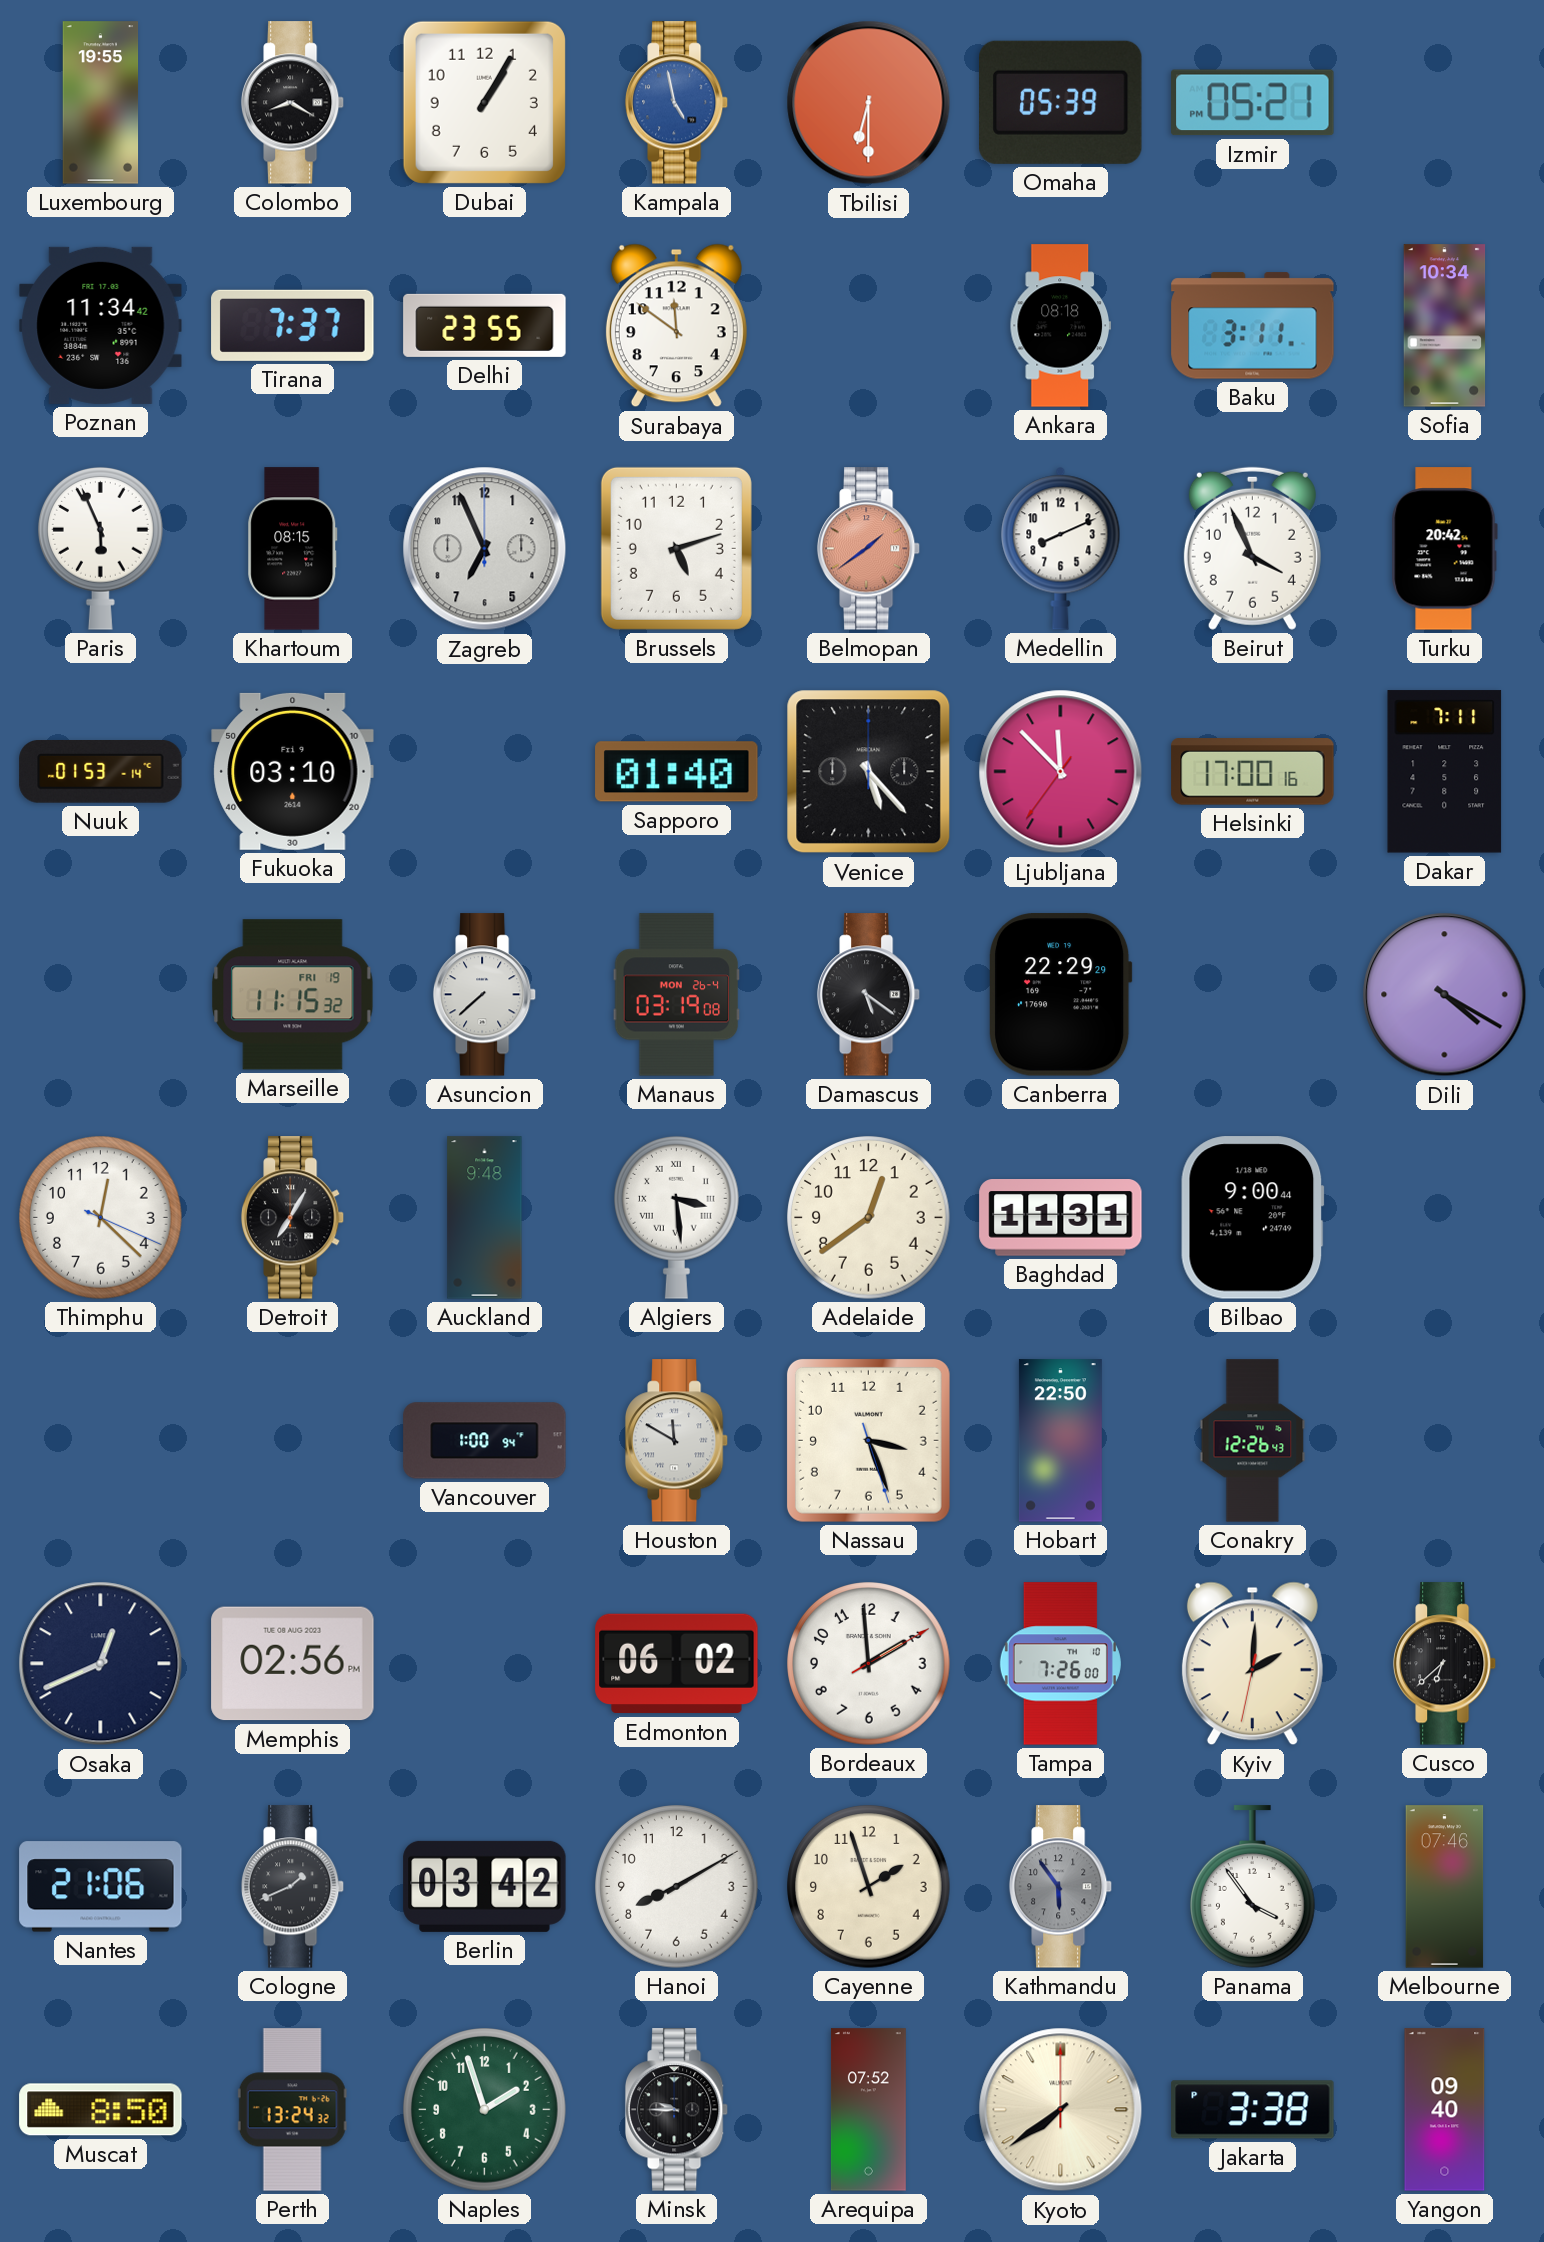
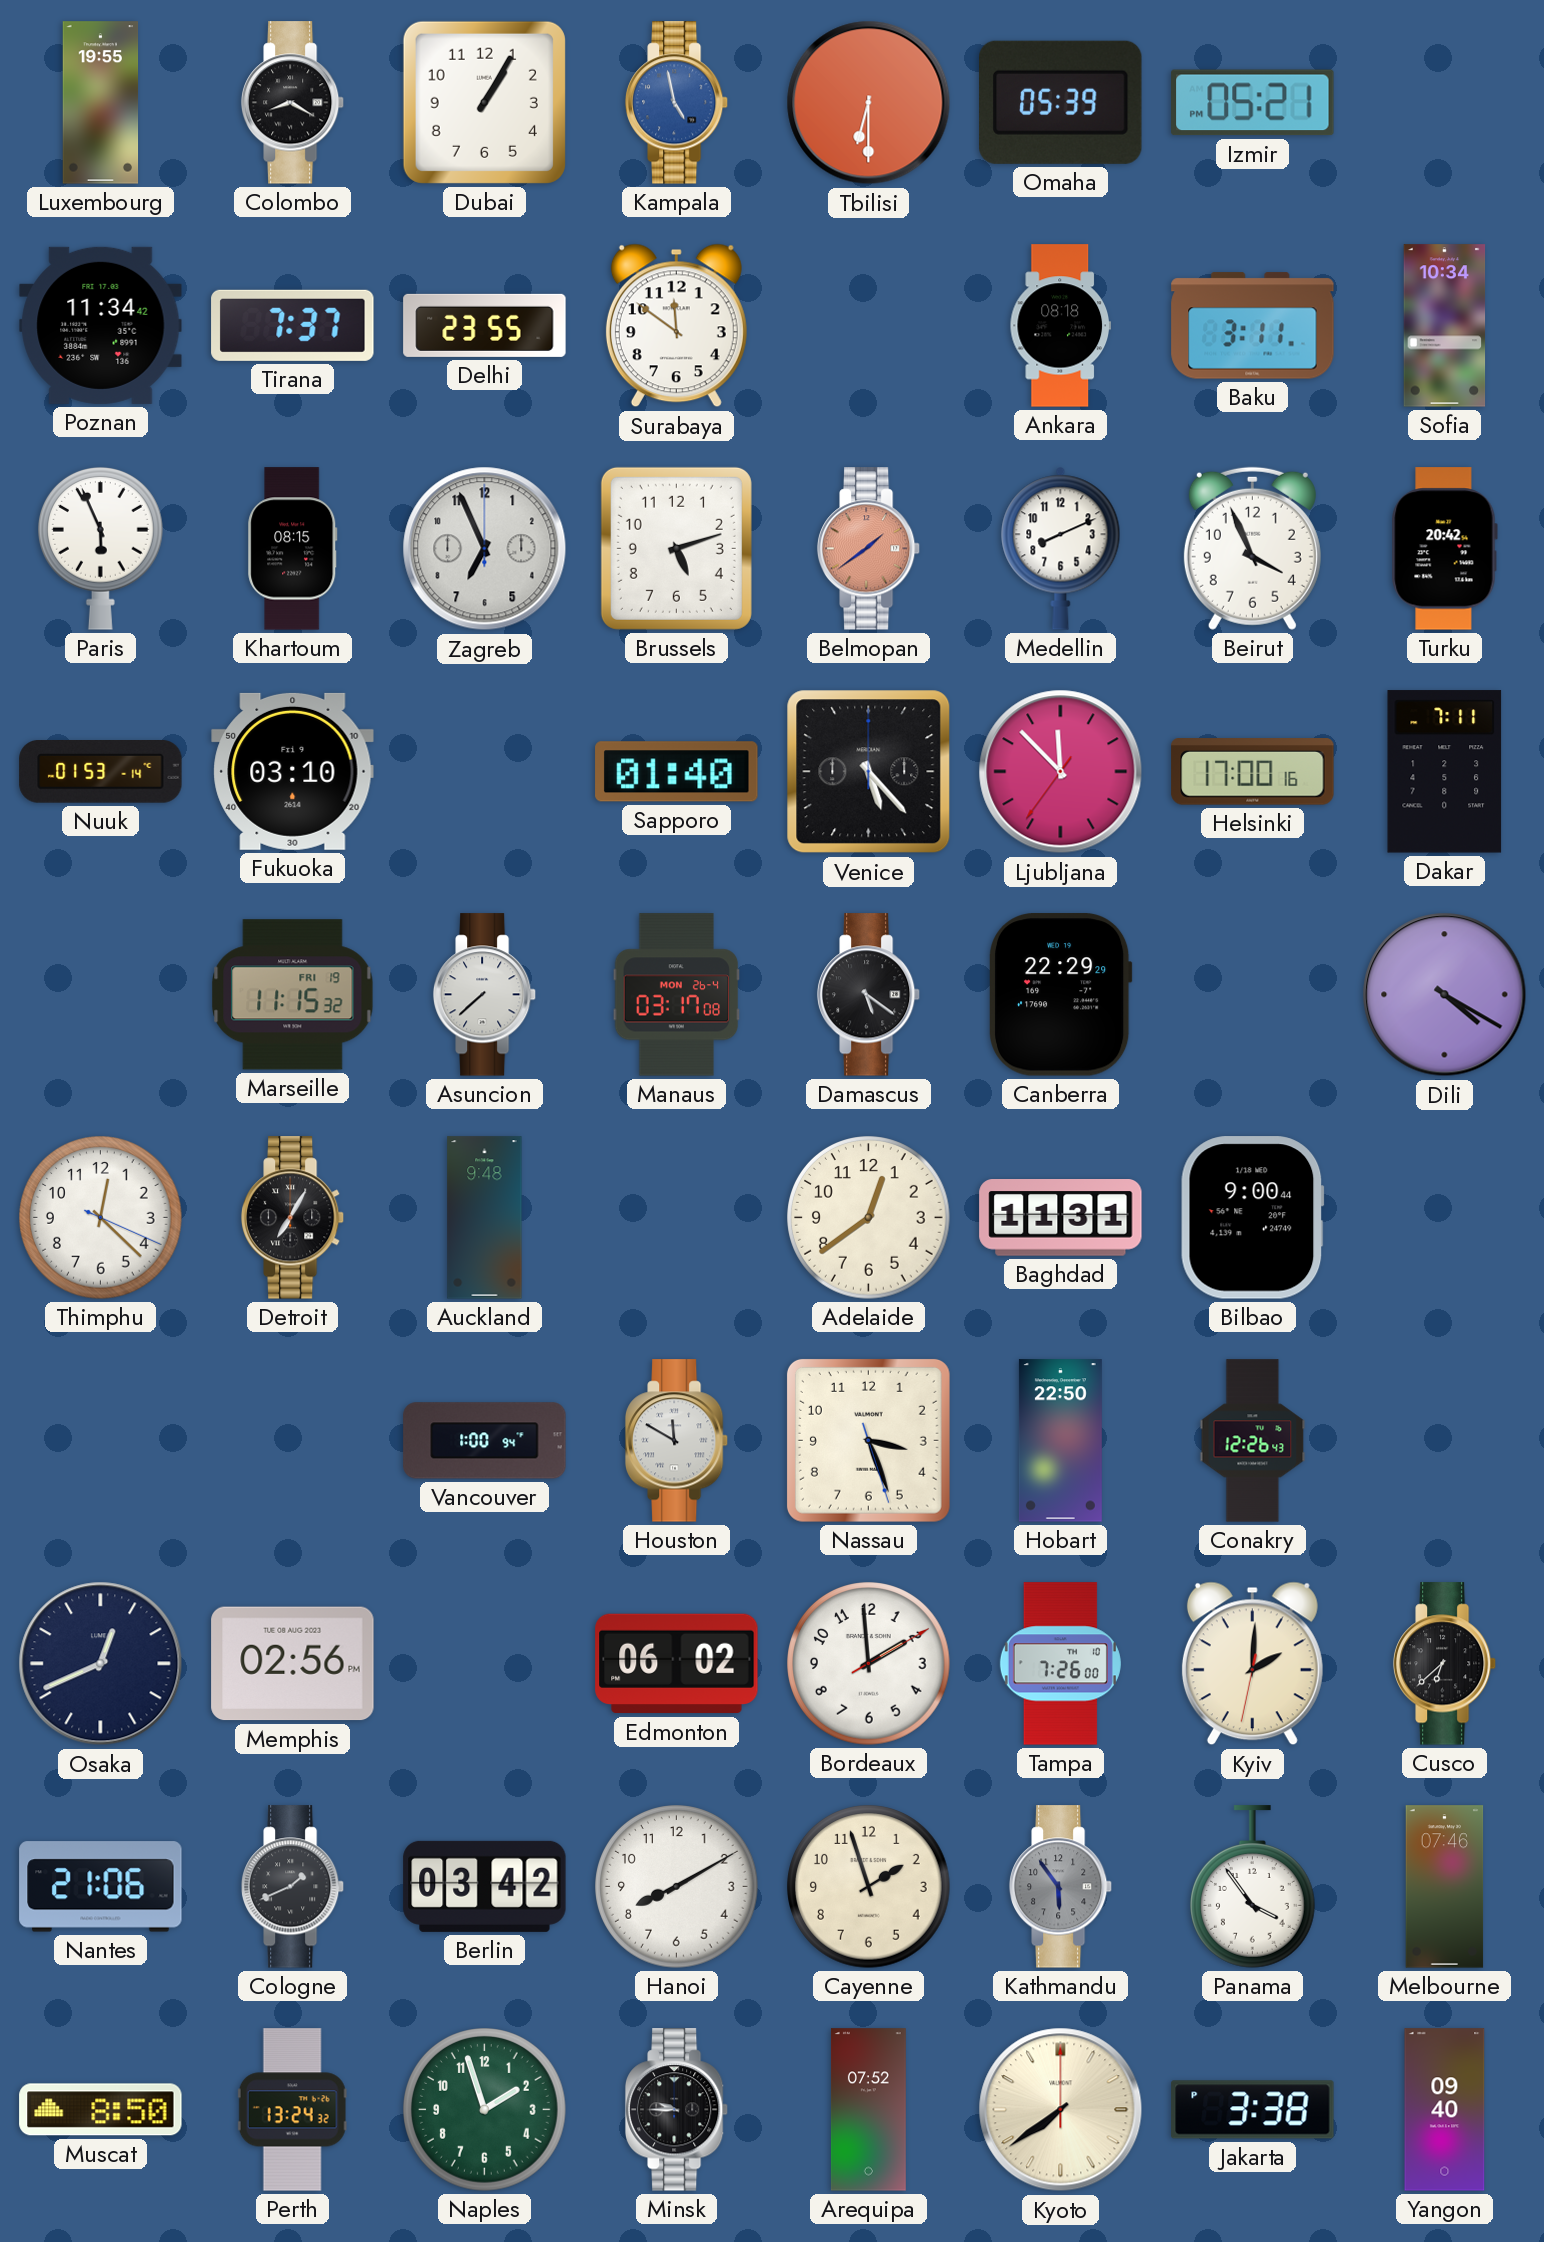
Manaus: 03:19 -> 03:17
Algiers: 3:29 -> none
